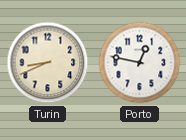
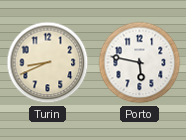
Porto: 12:47 -> 5:47
